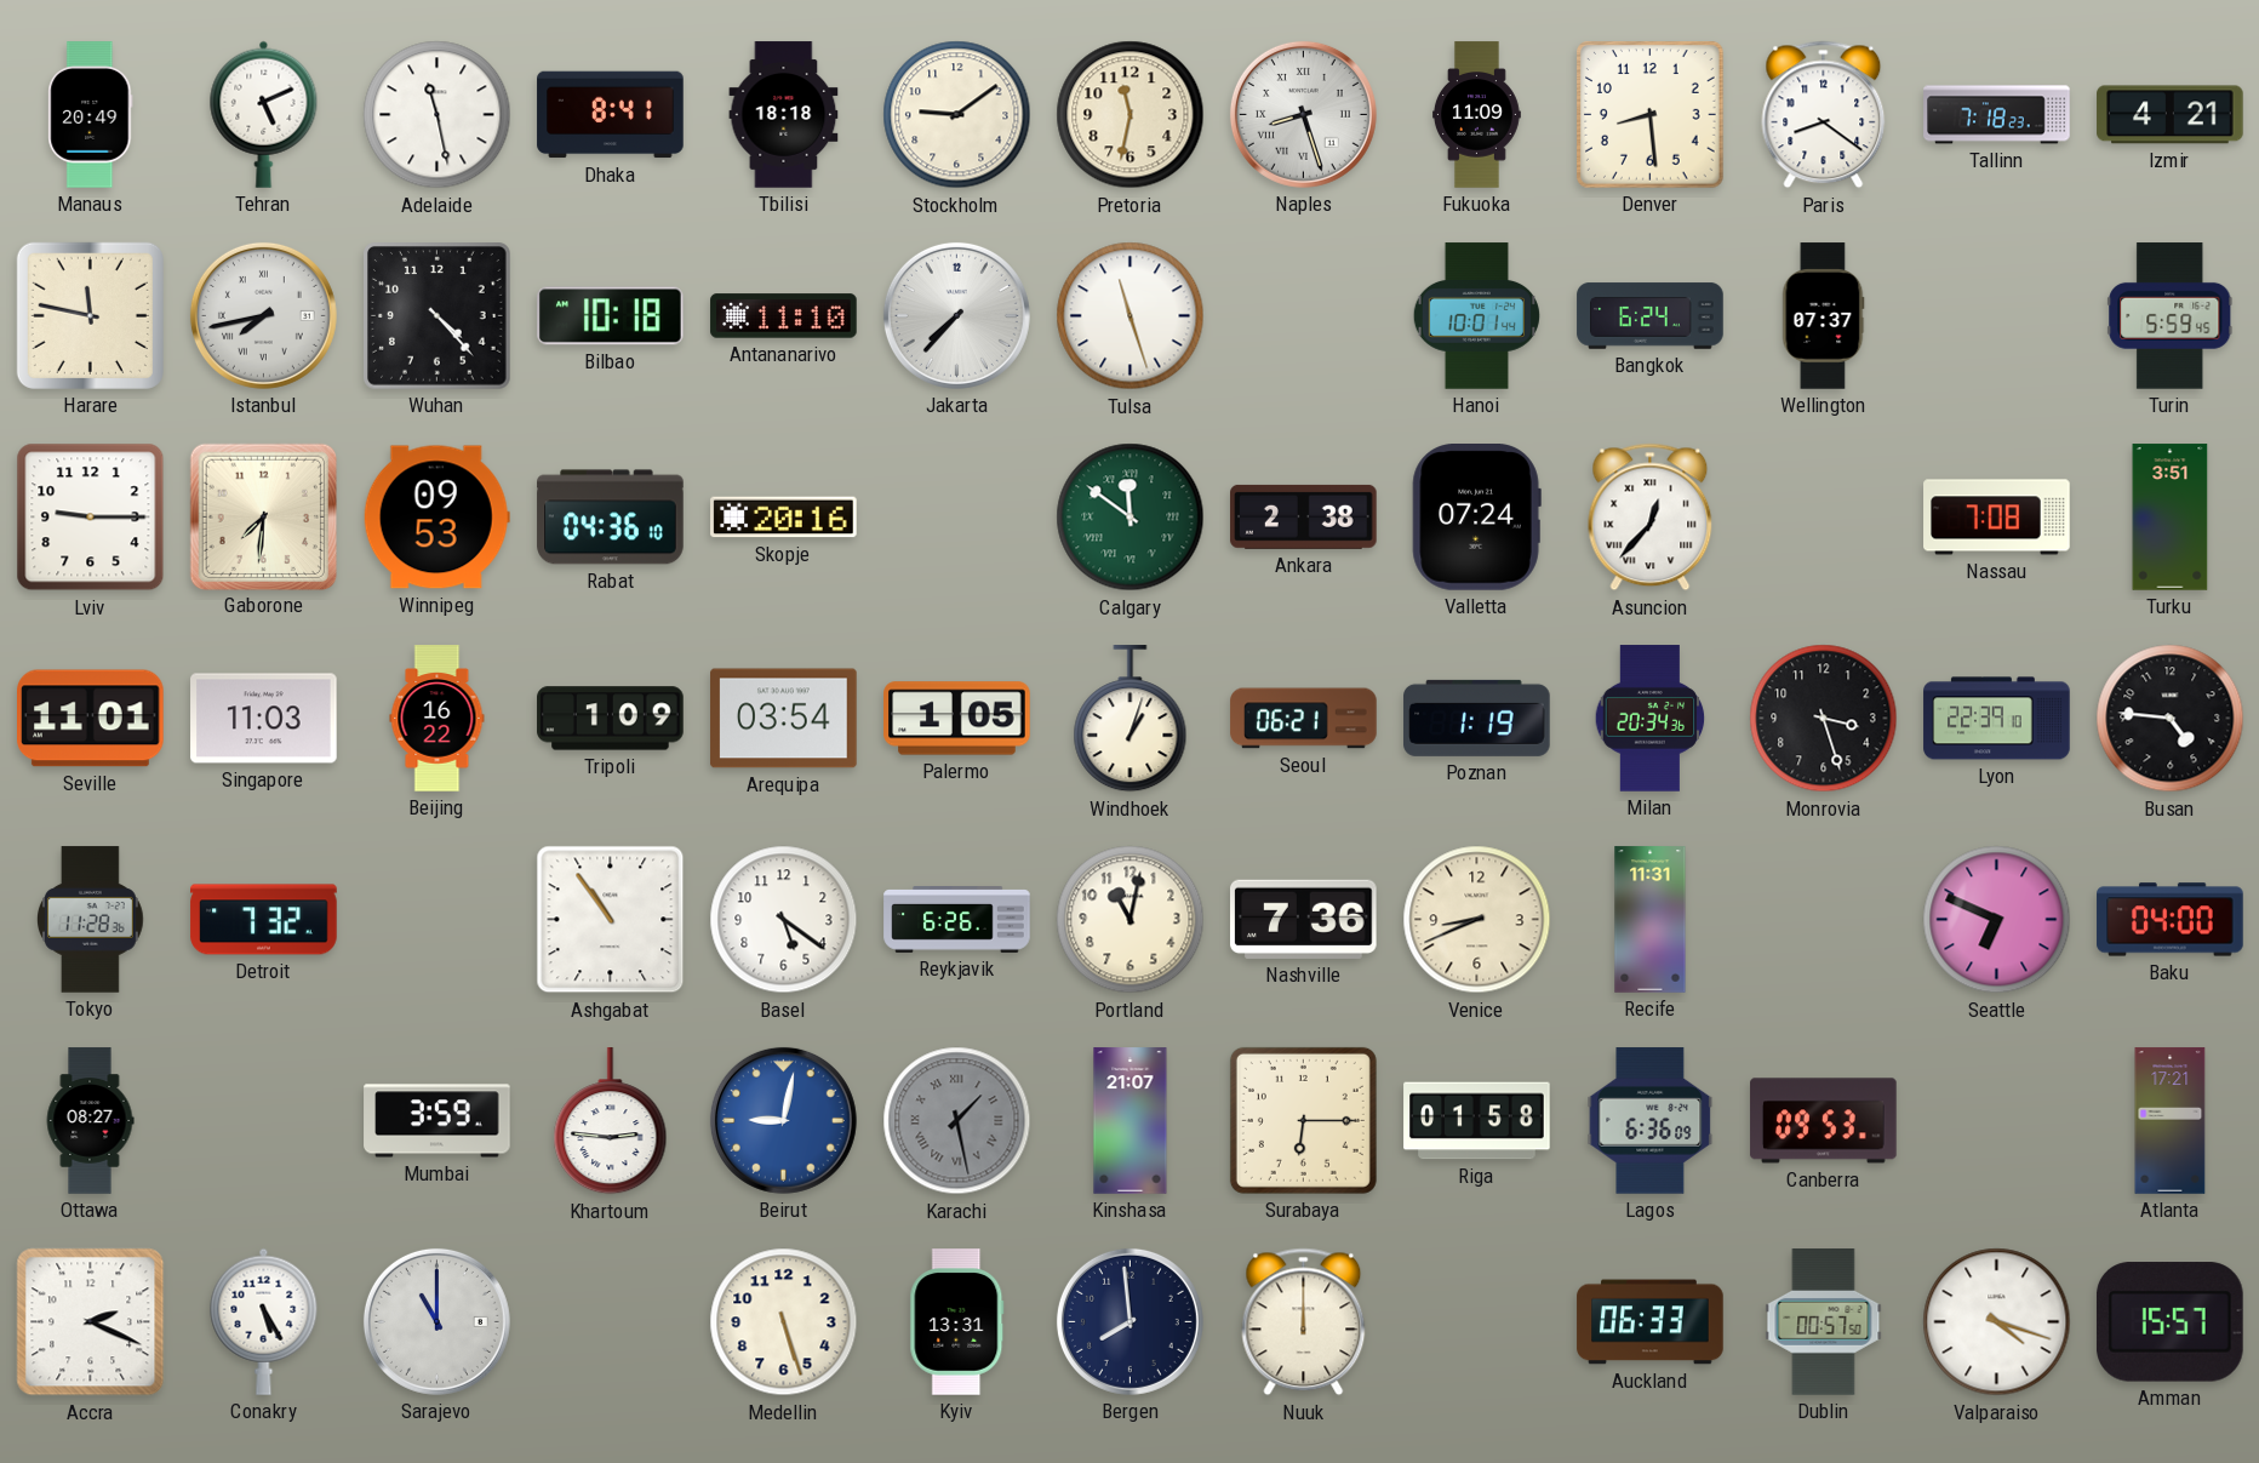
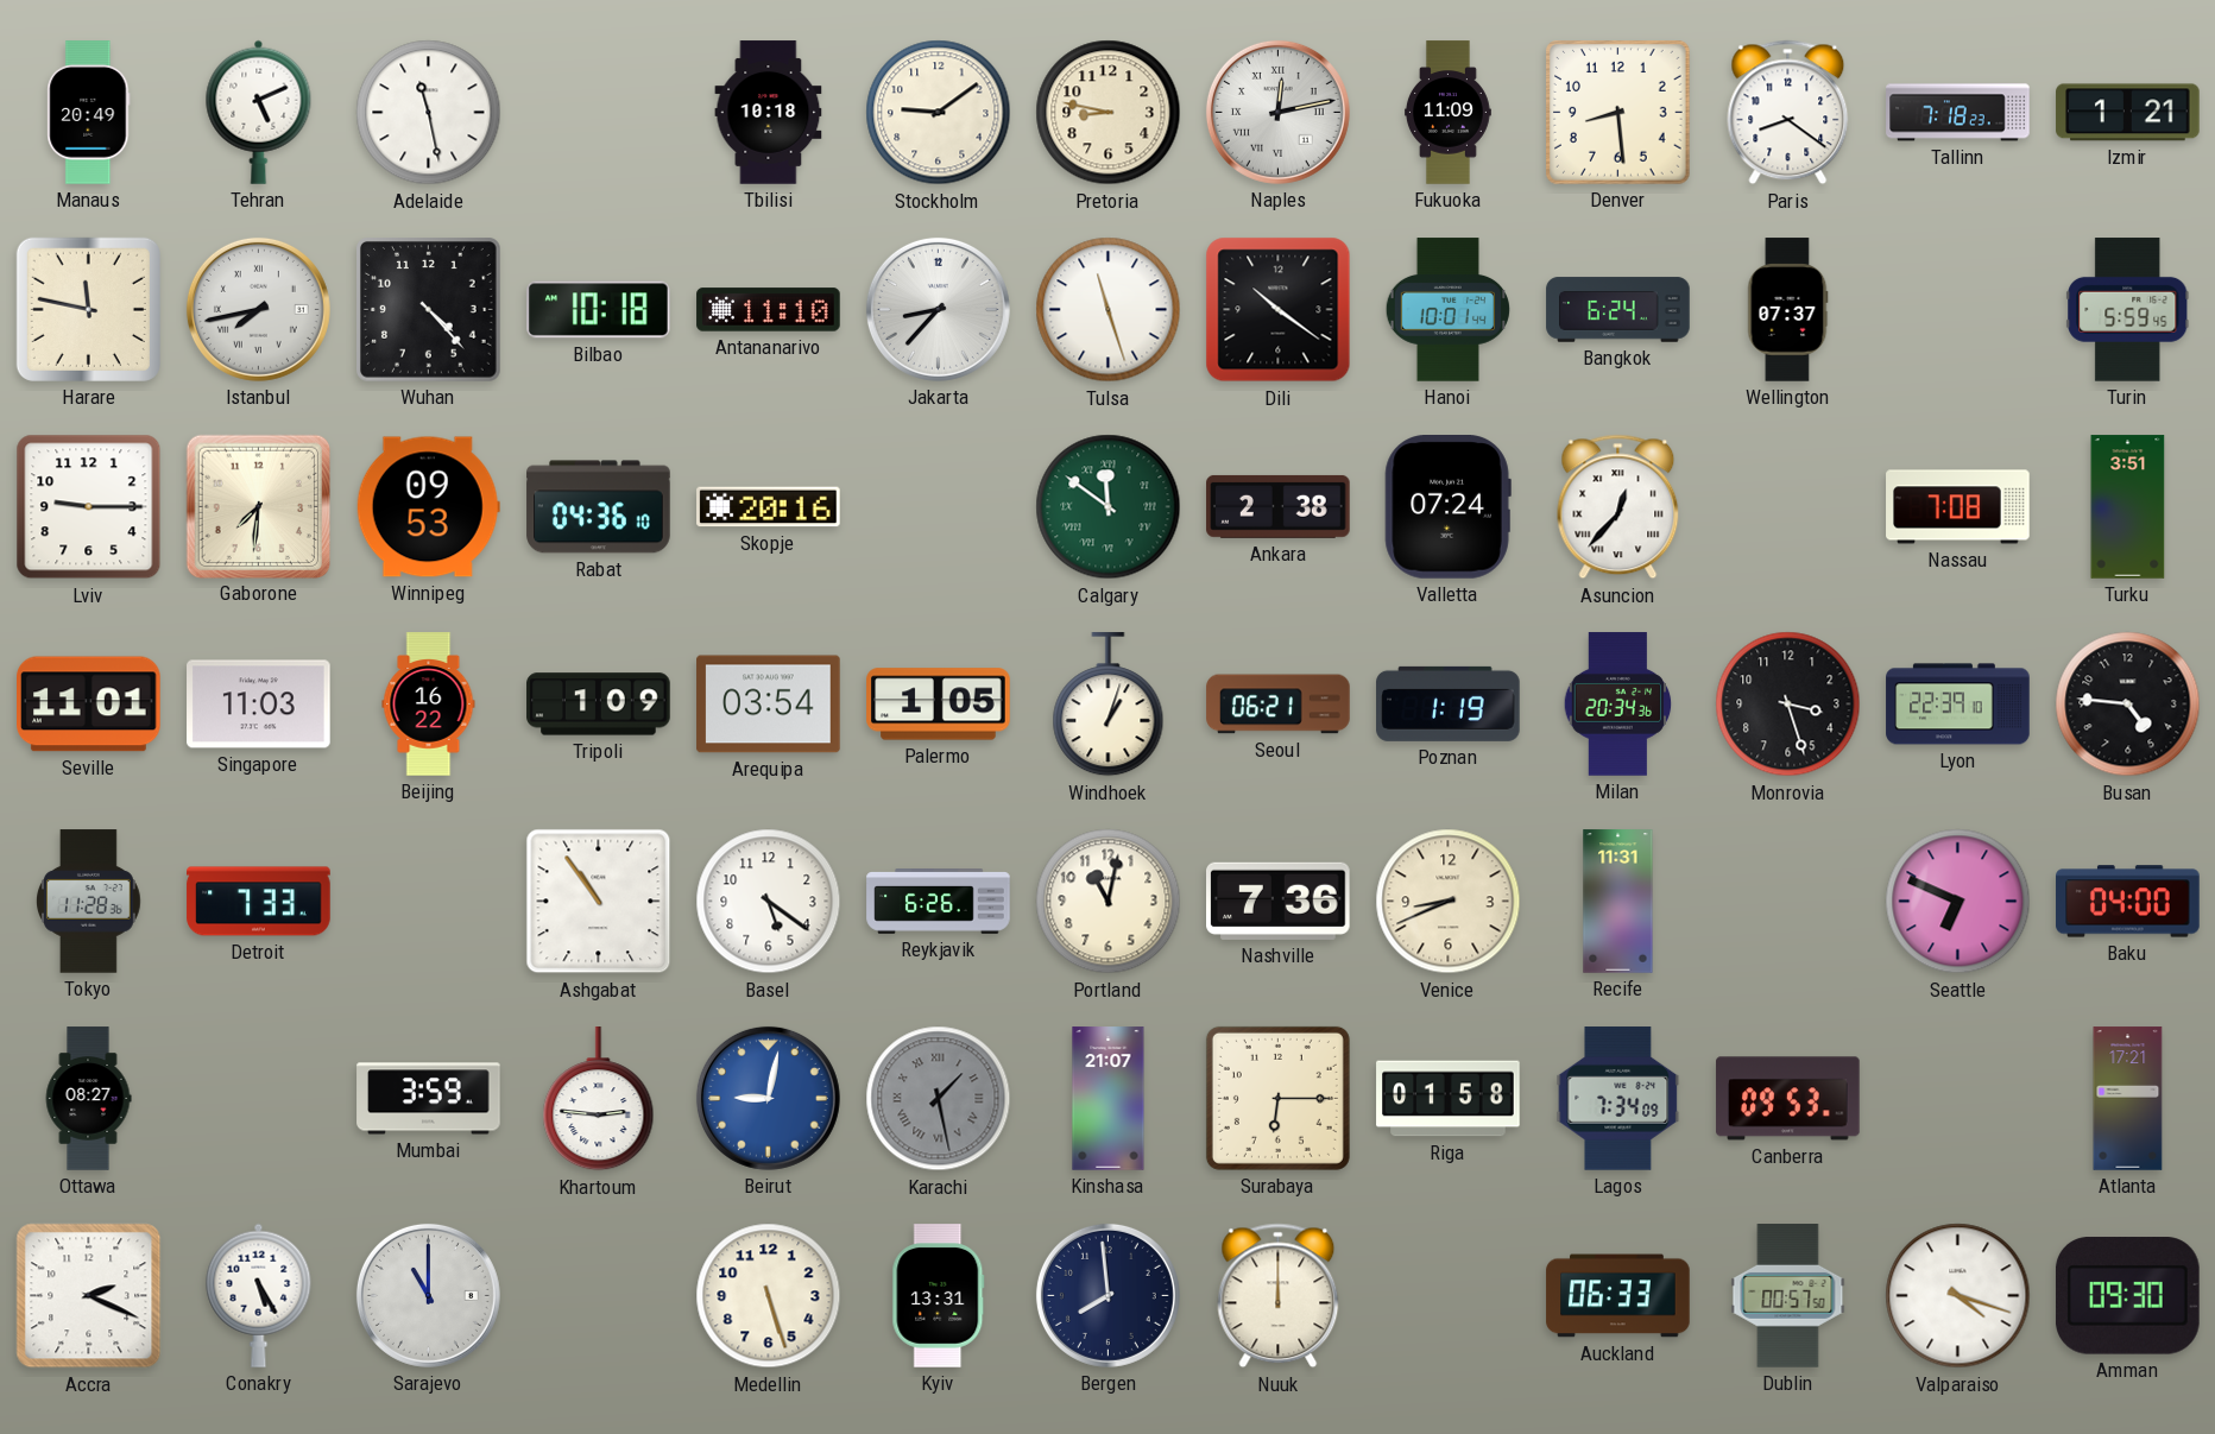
Dhaka: 8:41 -> none
Tbilisi: 18:18 -> 10:18
Pretoria: 11:32 -> 8:47
Naples: 8:27 -> 12:13
Izmir: 4:21 -> 1:21
Jakarta: 7:37 -> 8:37
Dili: none -> 10:21
Detroit: 7:32 -> 7:33
Lagos: 6:36 -> 7:34
Amman: 15:57 -> 09:30
